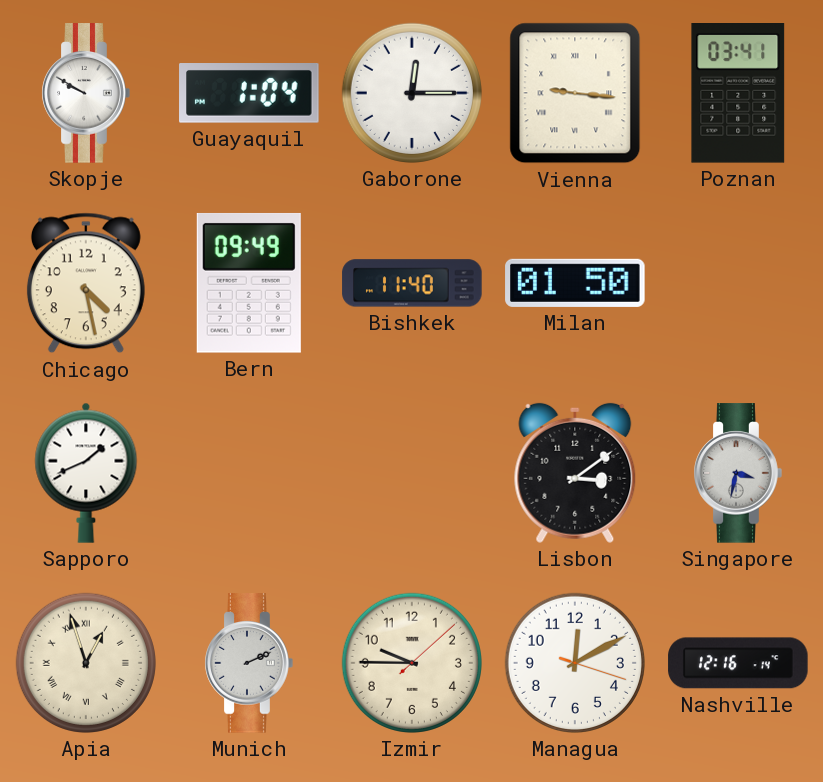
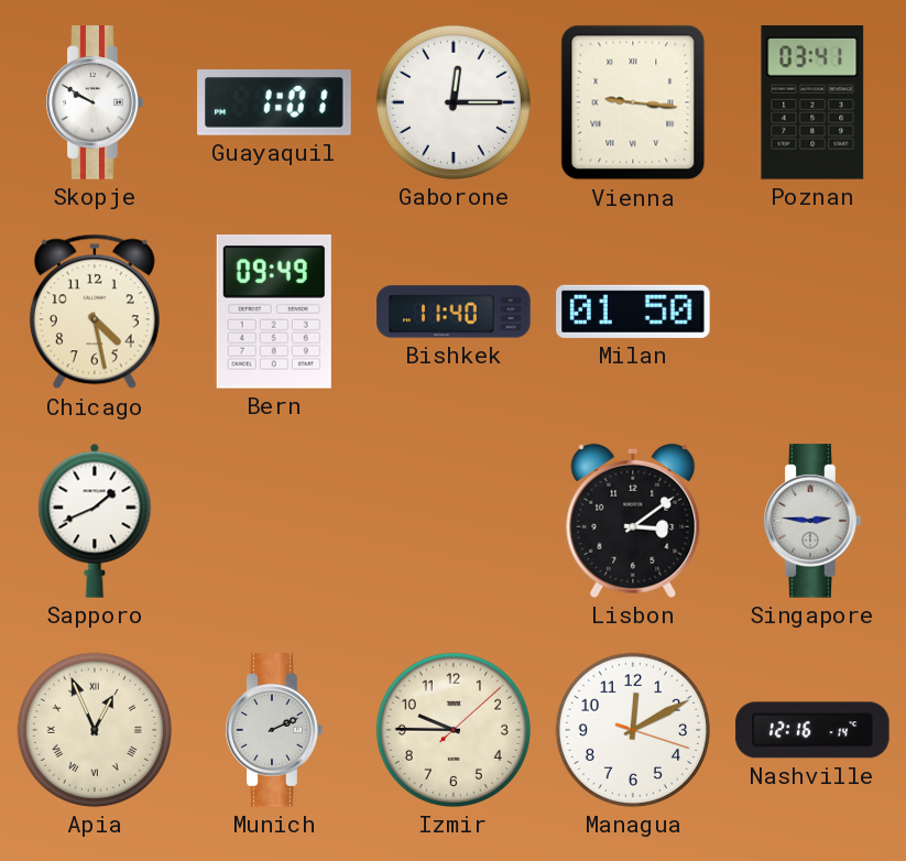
Guayaquil: 1:04 -> 1:01
Singapore: 3:32 -> 2:46
Apia: 12:57 -> 12:56
